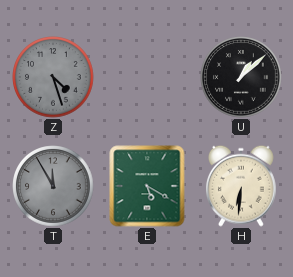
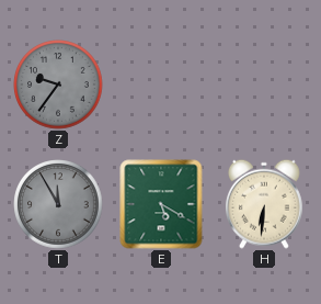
Z: 4:27 -> 9:36
U: 1:08 -> none
